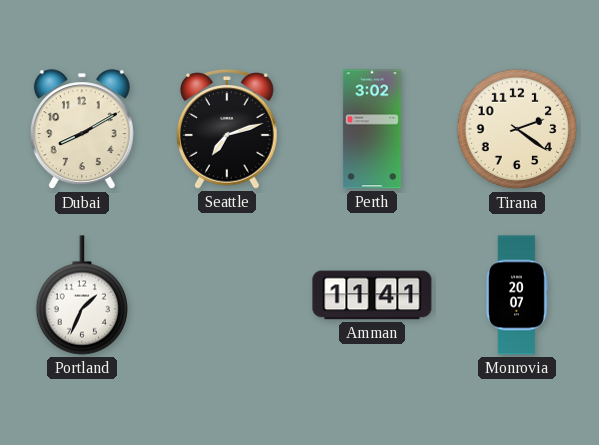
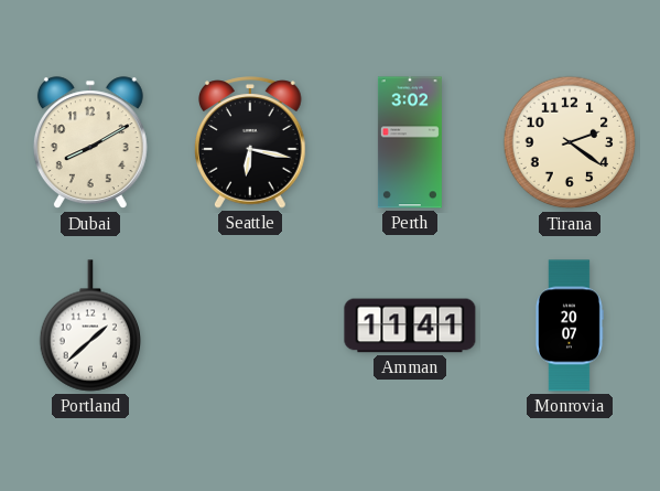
Seattle: 7:12 -> 6:17
Portland: 1:34 -> 1:38
